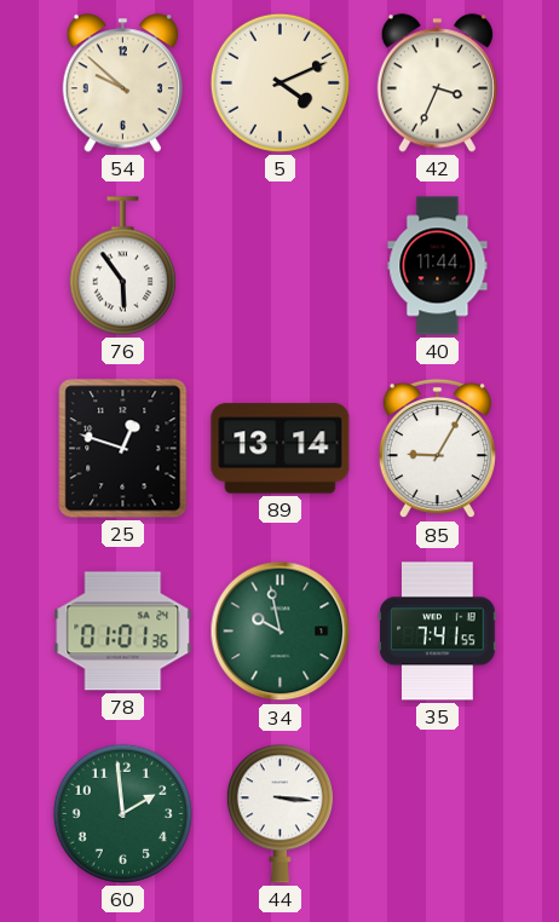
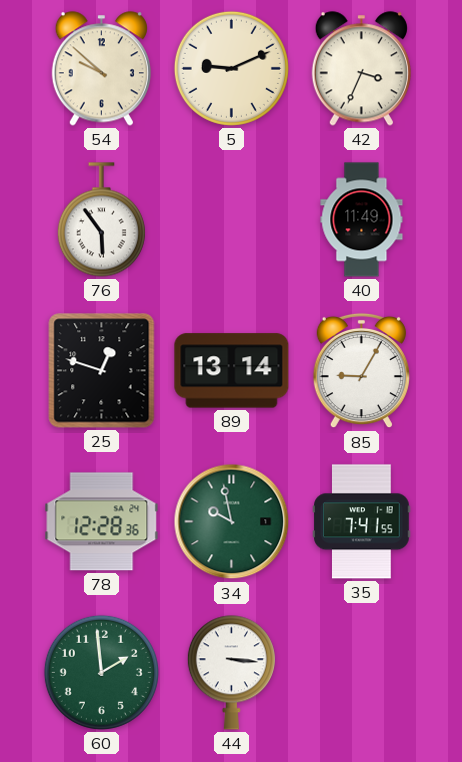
5: 4:11 -> 9:11
40: 11:44 -> 11:49
78: 01:01 -> 12:28
